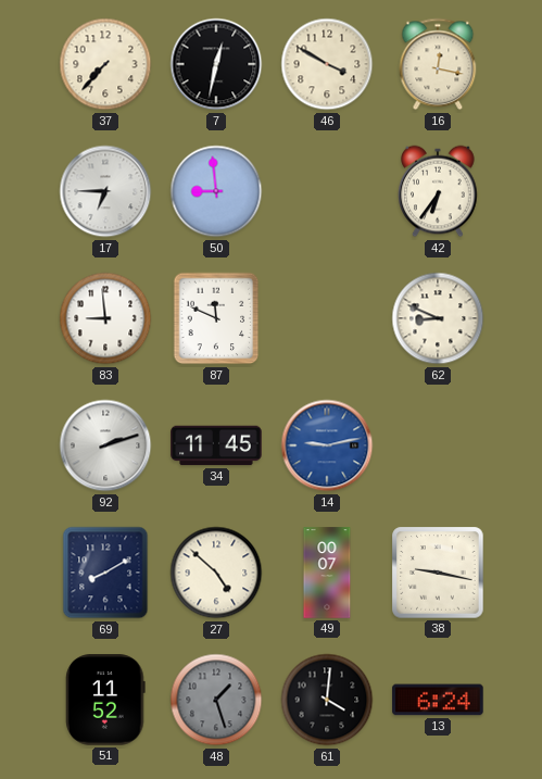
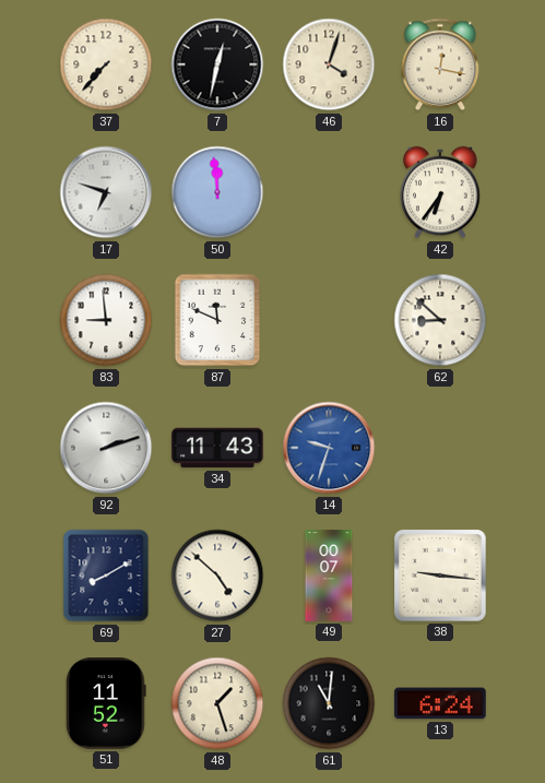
46: 3:50 -> 4:03
17: 6:45 -> 6:48
50: 8:59 -> 11:59
62: 8:49 -> 8:52
34: 11:45 -> 11:43
14: 9:13 -> 9:33
38: 9:17 -> 9:16
48 dial: grey -> cream
61: 4:01 -> 11:01
